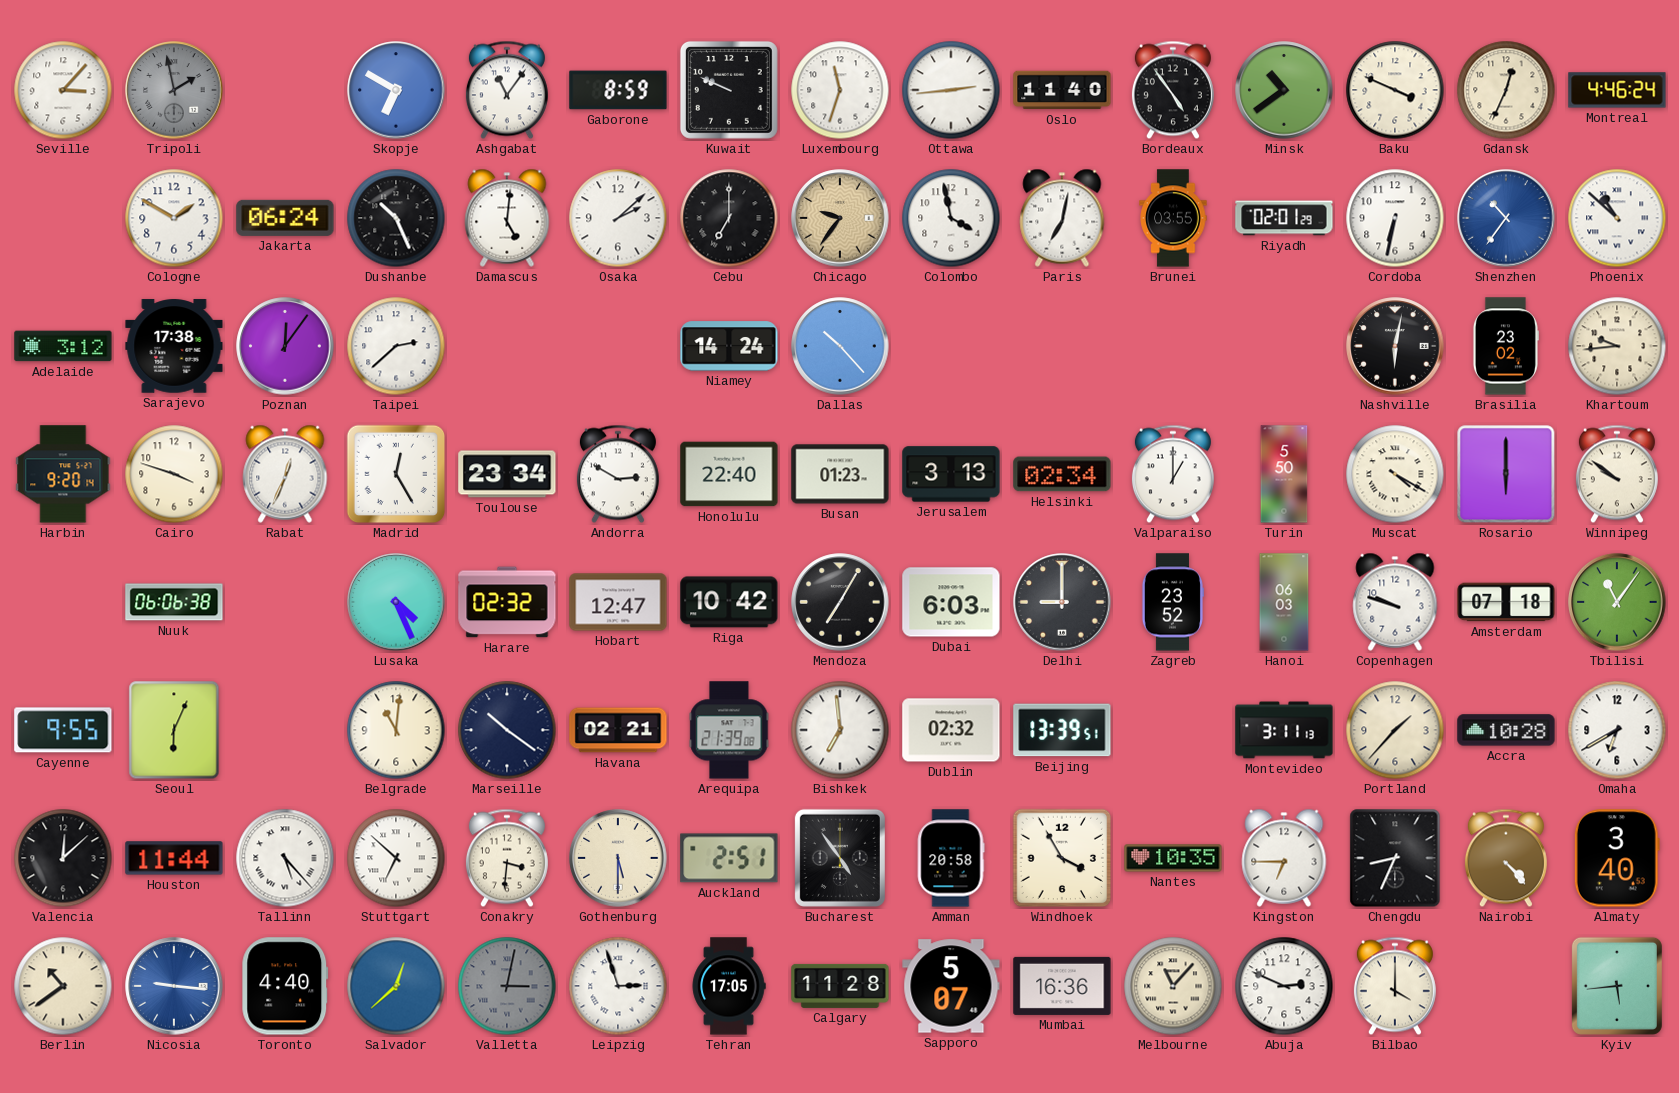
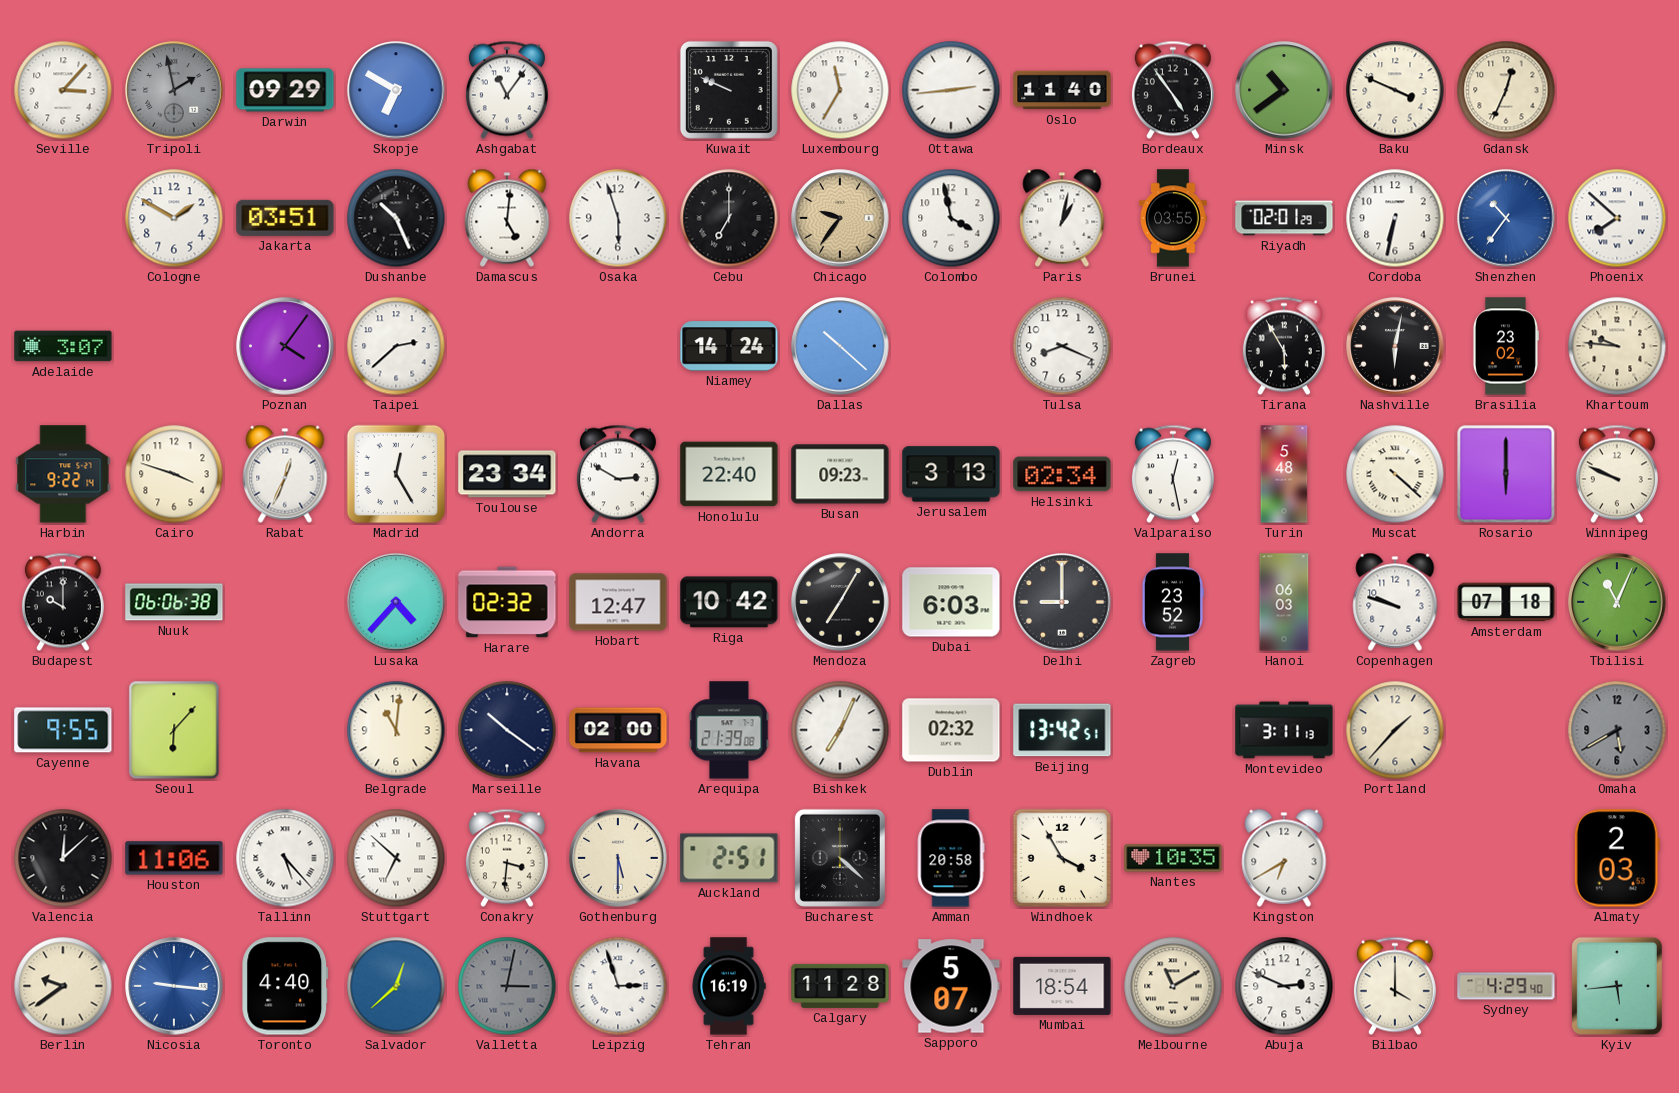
Darwin: none -> 09:29
Gaborone: 8:59 -> none
Luxembourg: 11:33 -> 11:35
Montreal: 4:46 -> none
Jakarta: 06:24 -> 03:51
Osaka: 2:08 -> 5:57
Paris: 7:02 -> 1:02
Phoenix: 10:52 -> 7:52
Adelaide: 3:12 -> 3:07
Sarajevo: 17:38 -> none
Poznan: 12:06 -> 4:06
Dallas: 10:23 -> 10:22
Tulsa: none -> 8:19
Tirana: none -> 5:55
Khartoum: 9:44 -> 9:46
Harbin: 9:20 -> 9:22
Busan: 01:23 -> 09:23
Valparaiso: 1:00 -> 12:28
Turin: 5:50 -> 5:48
Muscat: 4:20 -> 4:22
Winnipeg: 9:51 -> 9:49
Budapest: none -> 10:00
Lusaka: 4:26 -> 4:37
Tbilisi: 11:06 -> 11:04
Seoul: 6:04 -> 6:07
Havana: 02:21 -> 02:00
Bishkek: 6:59 -> 7:04
Beijing: 13:39 -> 13:42
Accra: 10:28 -> none
Omaha: 6:40 -> 5:40
Omaha dial: white -> grey
Houston: 11:44 -> 11:06
Bucharest: 4:54 -> 4:22
Kingston: 6:45 -> 6:40
Chengdu: 8:34 -> none
Nairobi: 4:23 -> none
Almaty: 3:40 -> 2:03
Berlin: 10:39 -> 9:39
Tehran: 17:05 -> 16:19
Mumbai: 16:36 -> 18:54
Melbourne: 11:07 -> 11:10
Sydney: none -> 4:29
